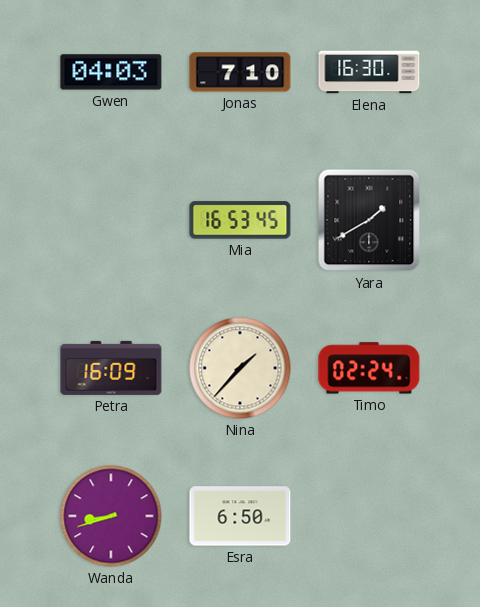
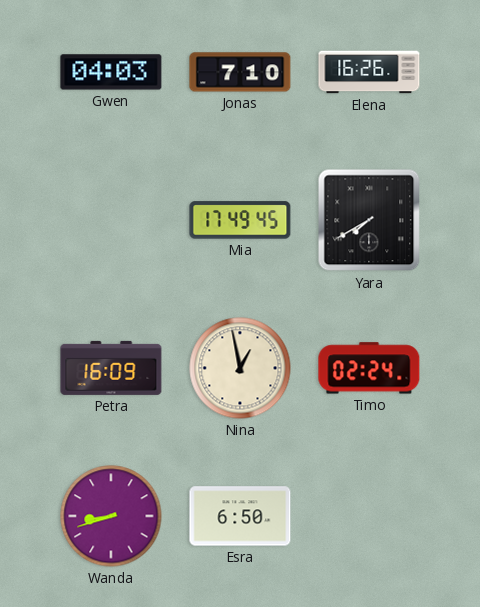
Elena: 16:30 -> 16:26
Mia: 16:53 -> 17:49
Yara: 1:40 -> 7:40
Nina: 1:37 -> 12:58
